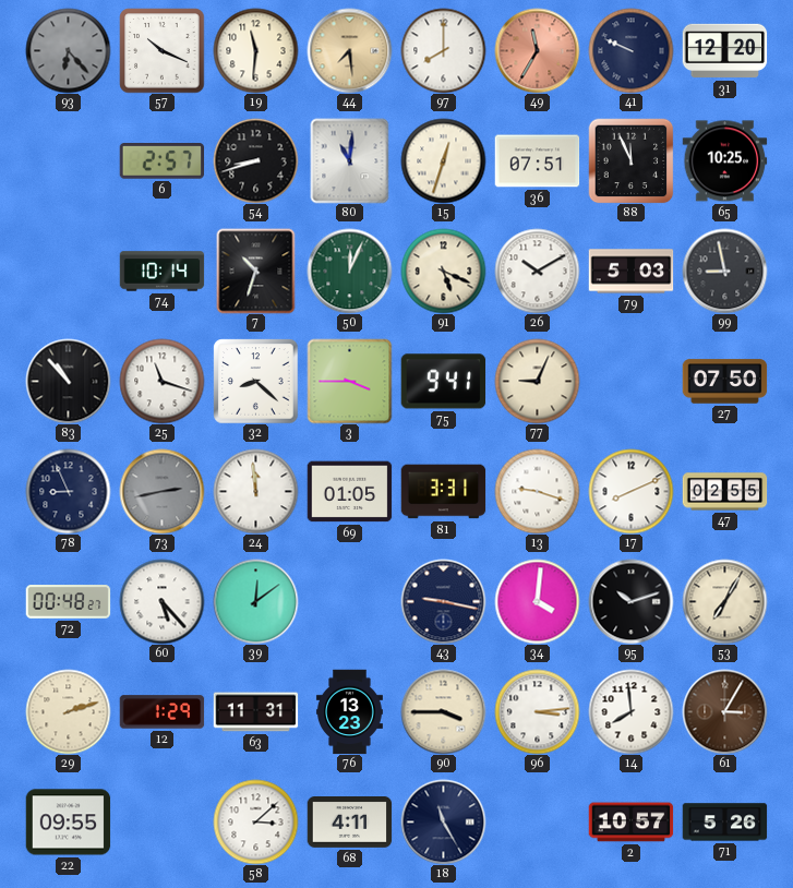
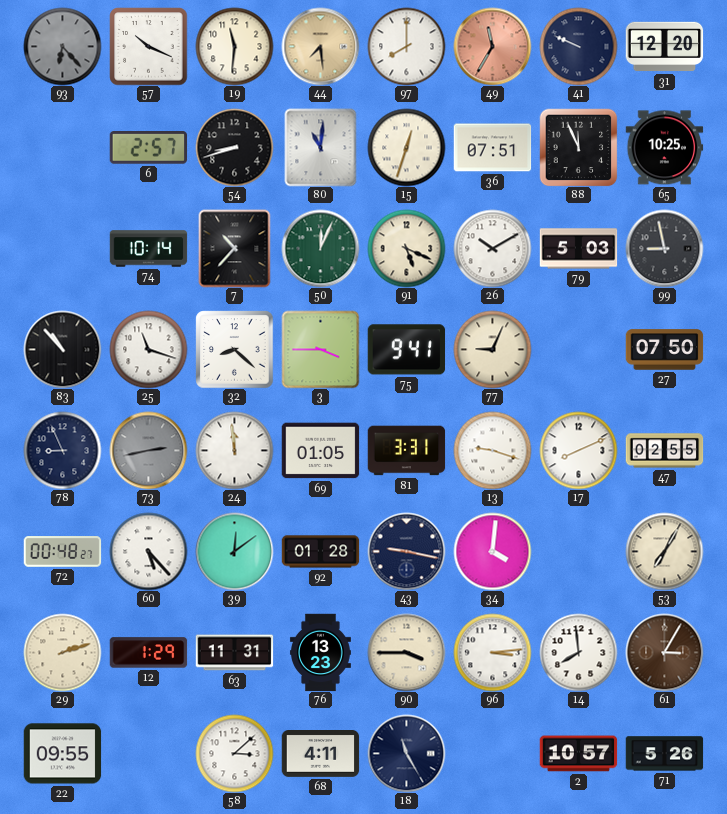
7: 10:33 -> 10:37
92: none -> 01:28
95: 10:12 -> none
